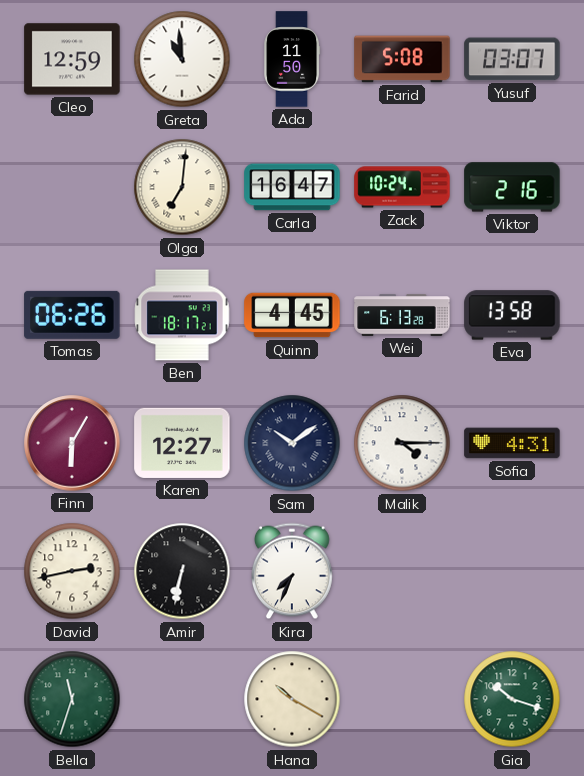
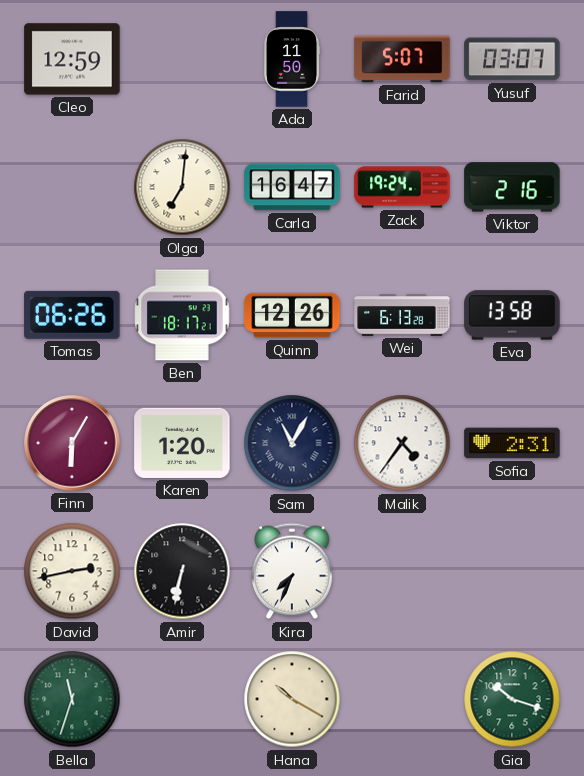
Greta: 10:59 -> none
Farid: 5:08 -> 5:07
Zack: 10:24 -> 19:24
Quinn: 4:45 -> 12:26
Karen: 12:27 -> 1:20
Sam: 10:09 -> 11:05
Malik: 4:15 -> 4:36
Sofia: 4:31 -> 2:31
